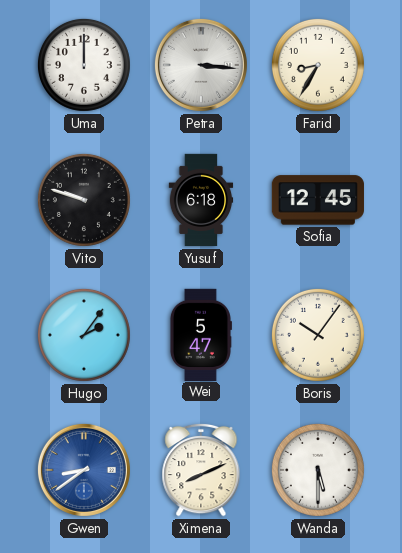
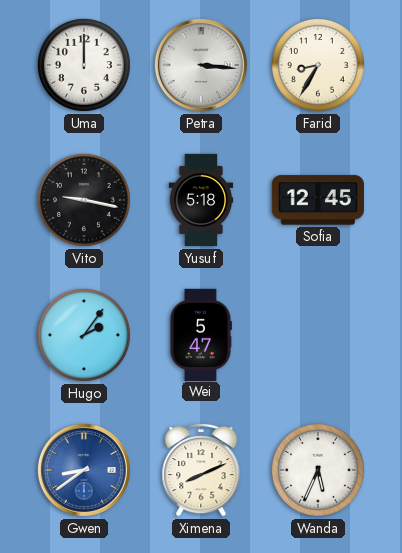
Vito: 9:48 -> 9:17
Yusuf: 6:18 -> 5:18
Boris: 10:06 -> none
Wanda: 5:30 -> 5:34
